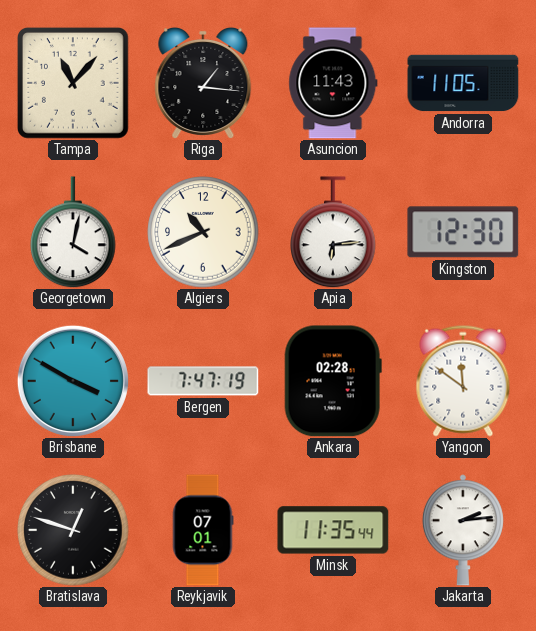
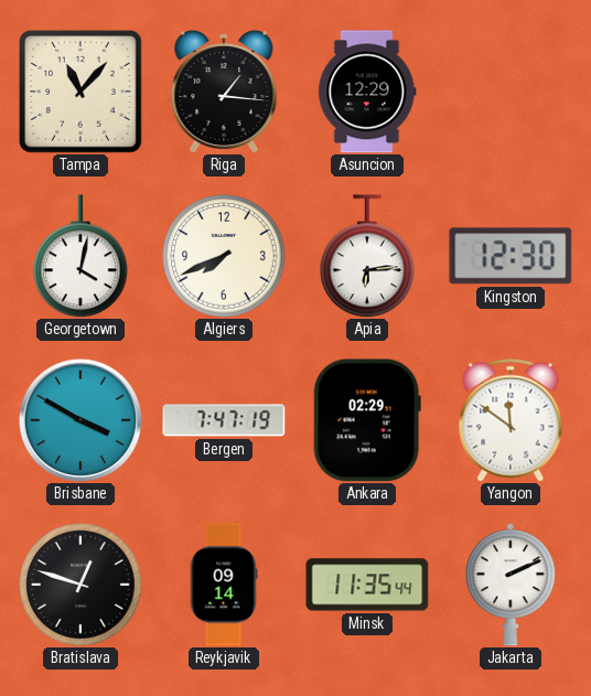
Asuncion: 11:43 -> 12:29
Andorra: 11:05 -> none
Algiers: 10:41 -> 7:41
Ankara: 02:28 -> 02:29
Reykjavik: 07:01 -> 09:14
Jakarta: 2:14 -> 2:11
